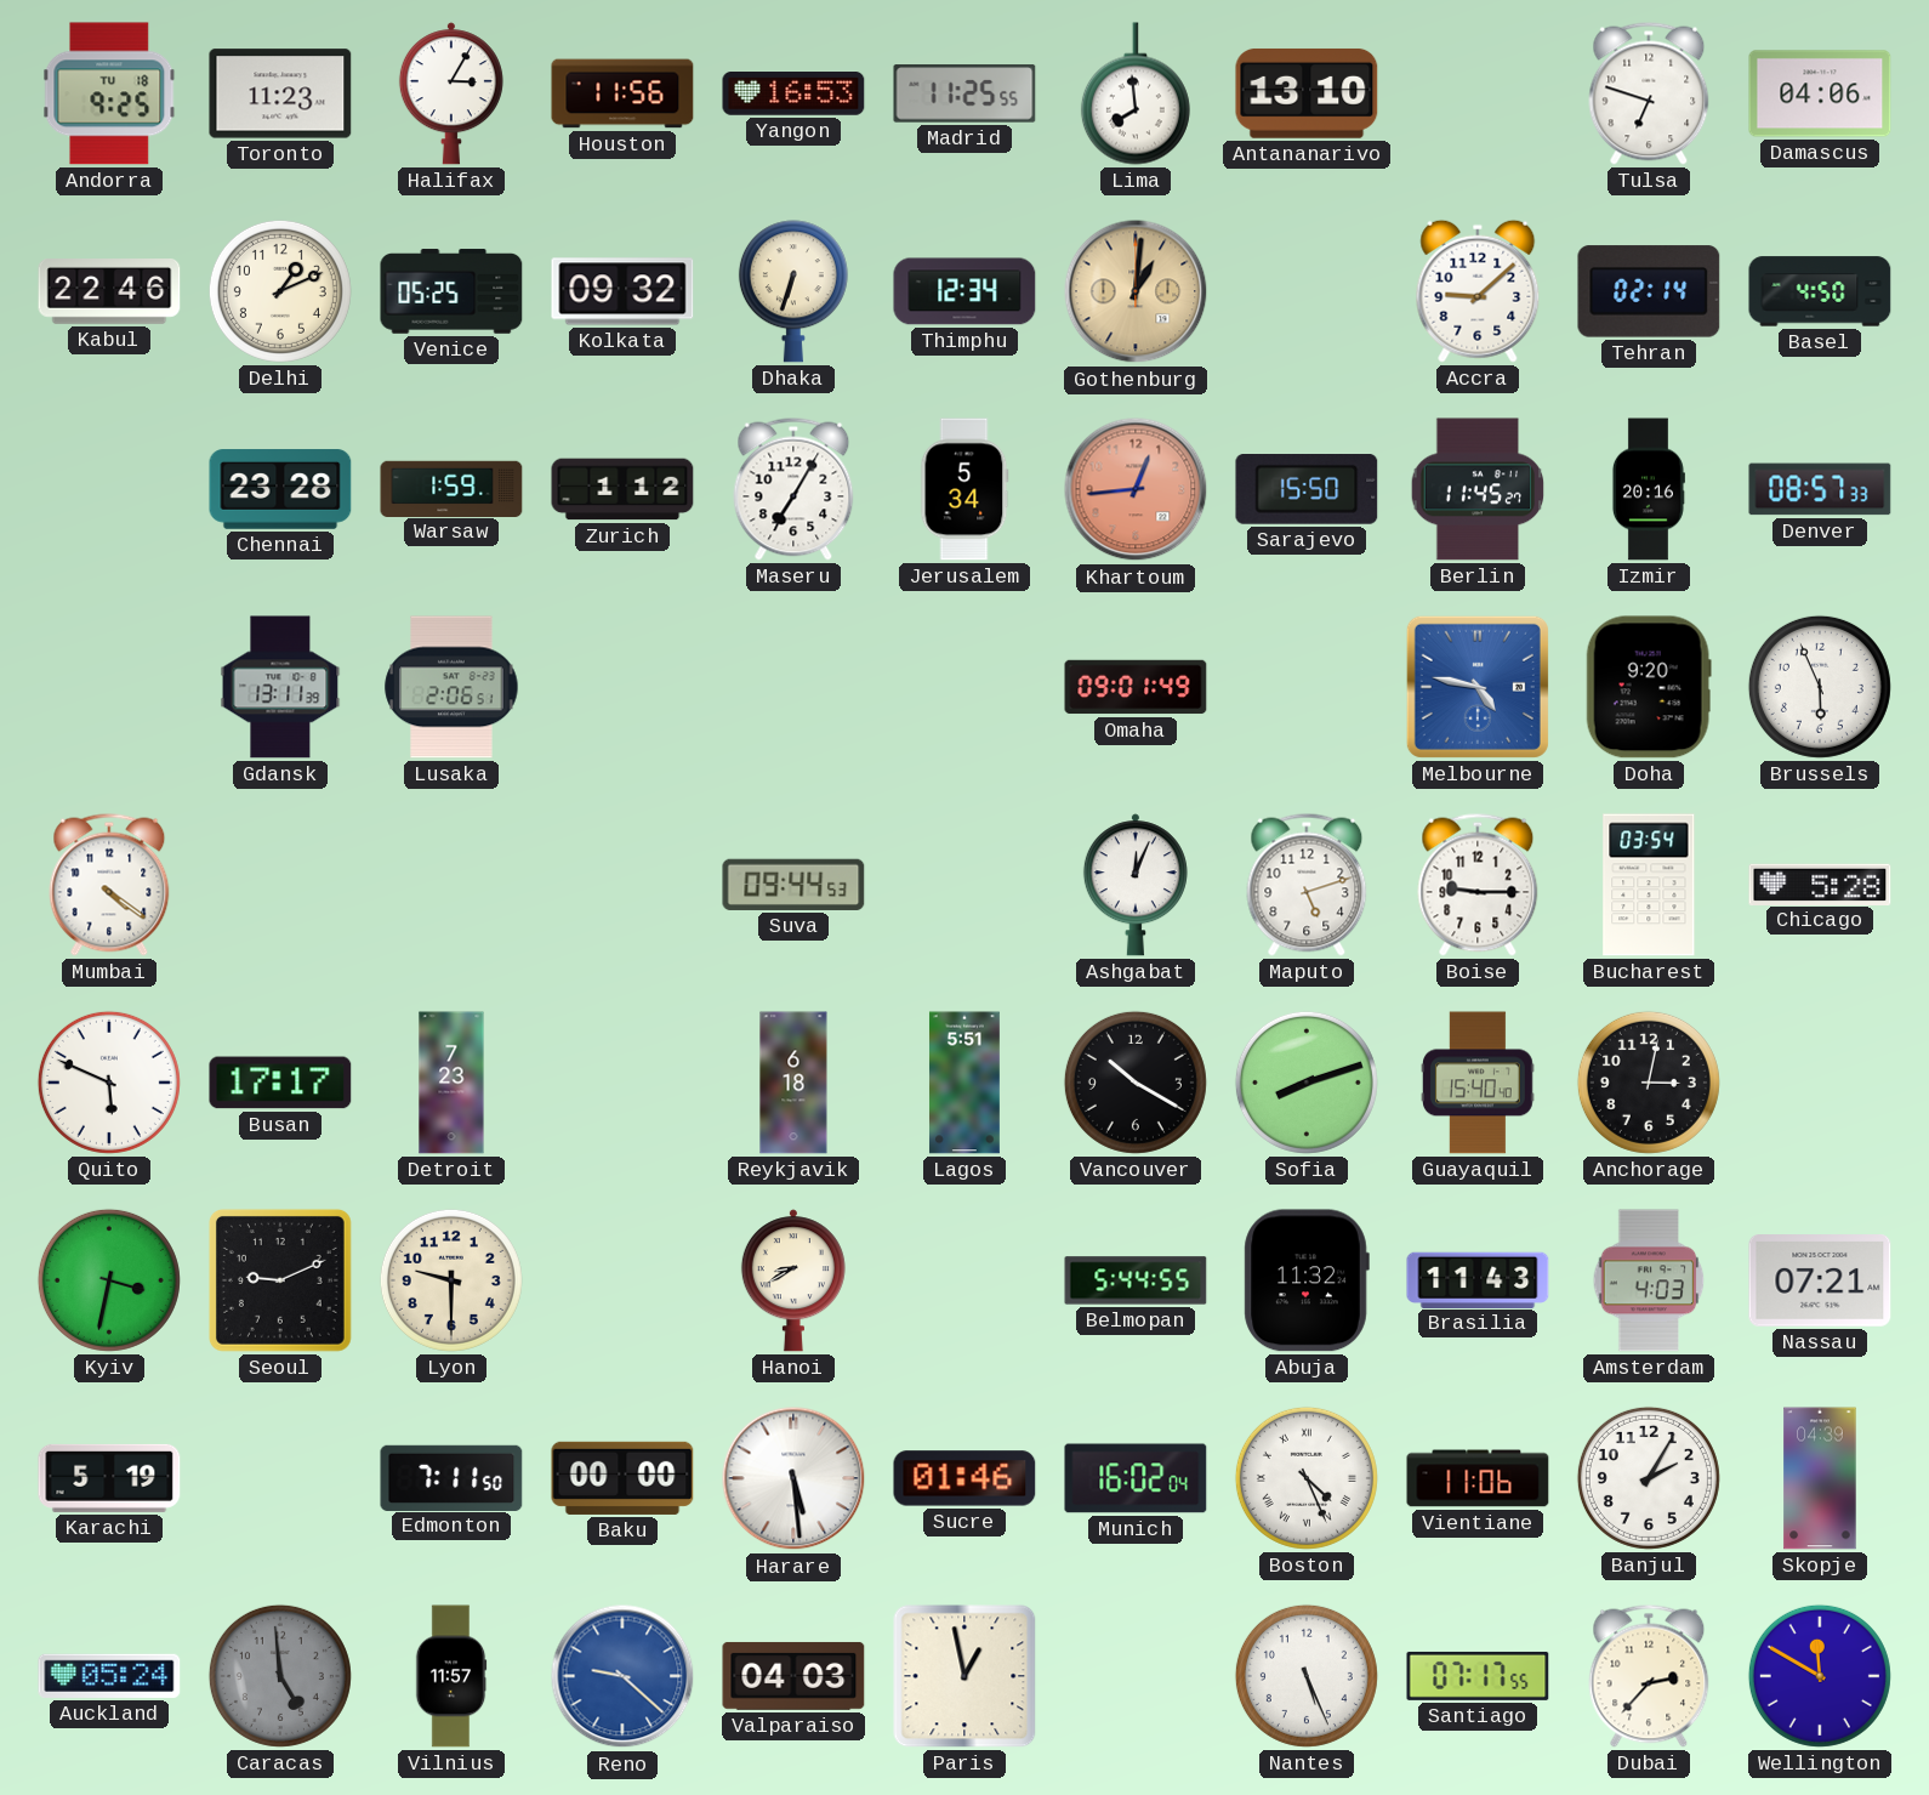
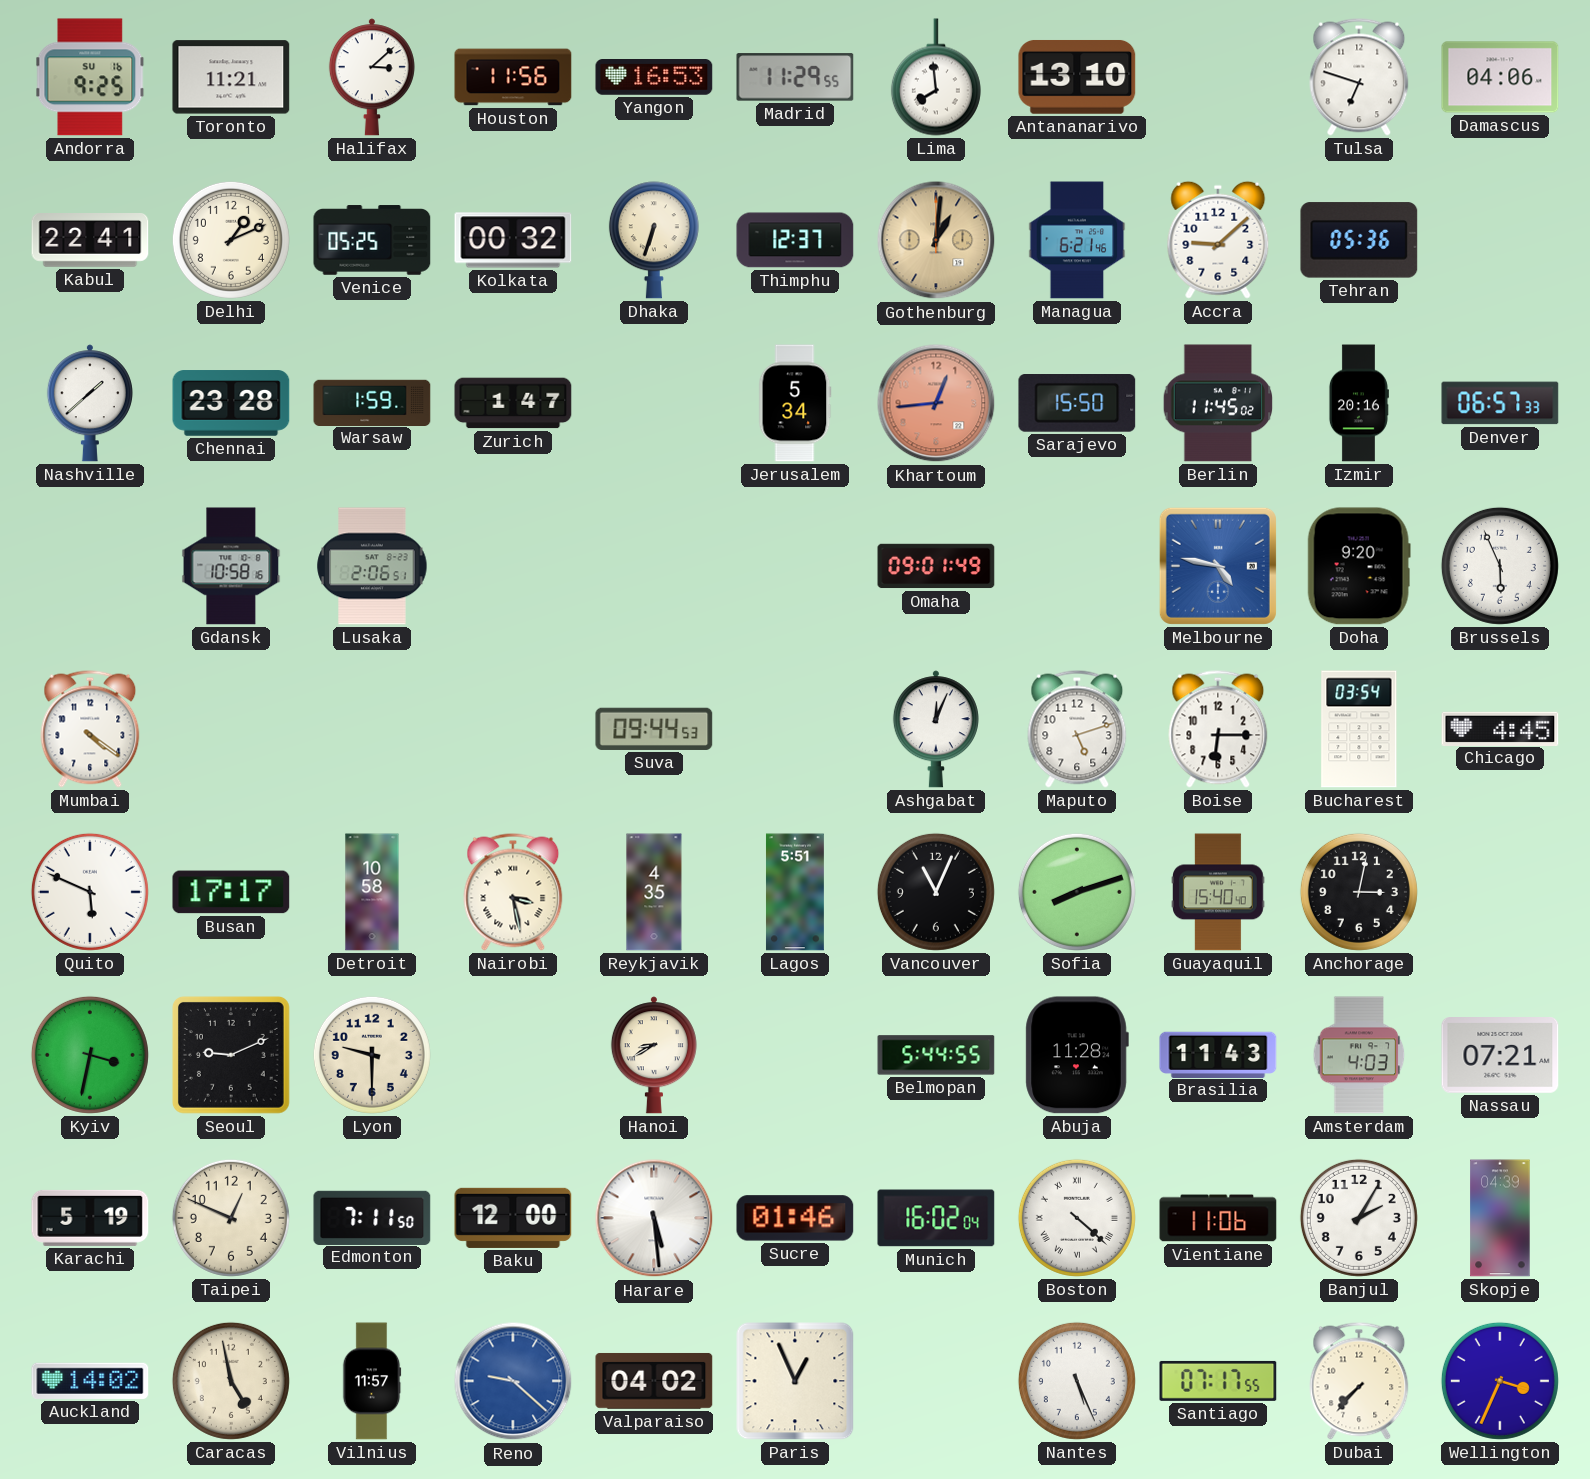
Andorra date: TU 18 -> SU 16
Toronto: 11:23 -> 11:21
Halifax: 3:05 -> 3:08
Madrid: 11:25 -> 11:29
Kabul: 22:46 -> 22:41
Kolkata: 09:32 -> 00:32
Thimphu: 12:34 -> 12:37
Managua: none -> 6:21
Tehran: 02:14 -> 05:36
Basel: 4:50 -> none
Nashville: none -> 1:38
Zurich: 1:12 -> 1:47
Maseru: 7:05 -> none
Berlin: 11:45:27 -> 11:45:02
Denver: 08:57 -> 06:57
Gdansk: 13:11 -> 10:58
Boise: 9:15 -> 6:15
Chicago: 5:28 -> 4:45
Detroit: 7:23 -> 10:58
Nairobi: none -> 3:28
Reykjavik: 6:18 -> 4:35
Vancouver: 10:20 -> 11:04
Abuja: 11:32 -> 11:28
Taipei: none -> 12:49
Baku: 00:00 -> 12:00
Boston: 4:26 -> 4:22
Auckland: 05:24 -> 14:02
Caracas: 4:59 -> 4:58
Caracas dial: grey -> cream
Valparaiso: 04:03 -> 04:02
Paris: 12:58 -> 12:56
Dubai: 2:37 -> 7:37
Wellington: 11:50 -> 3:34
